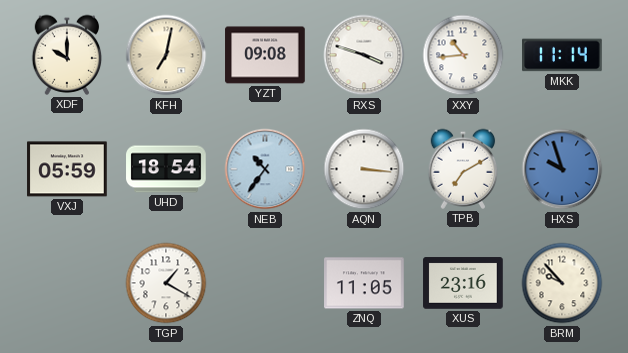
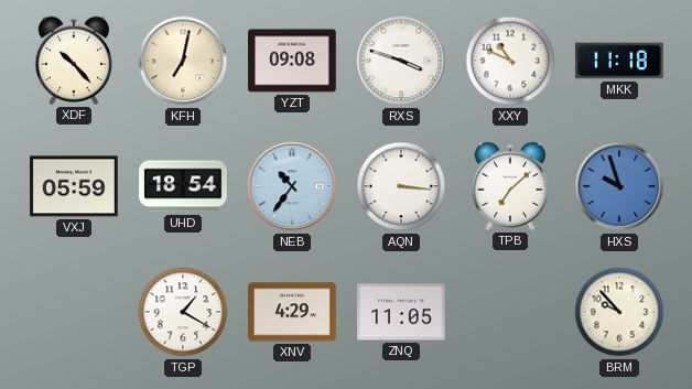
XDF: 10:00 -> 10:23
XXY: 10:44 -> 10:49
MKK: 11:14 -> 11:18
TPB: 7:10 -> 7:08
XNV: none -> 4:29
XUS: 23:16 -> none
